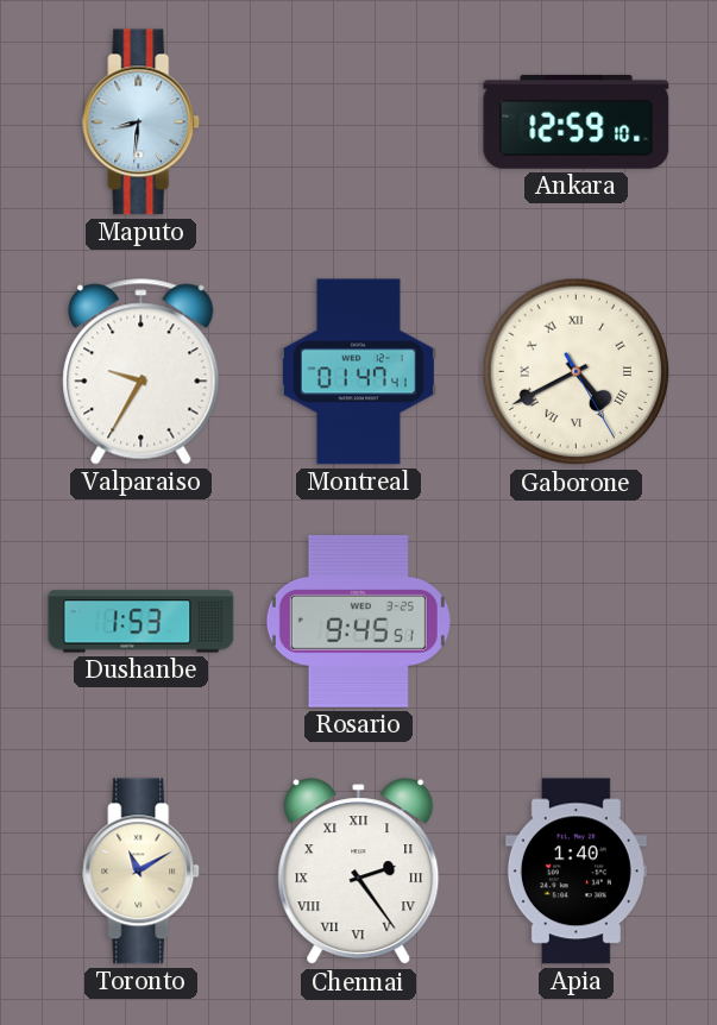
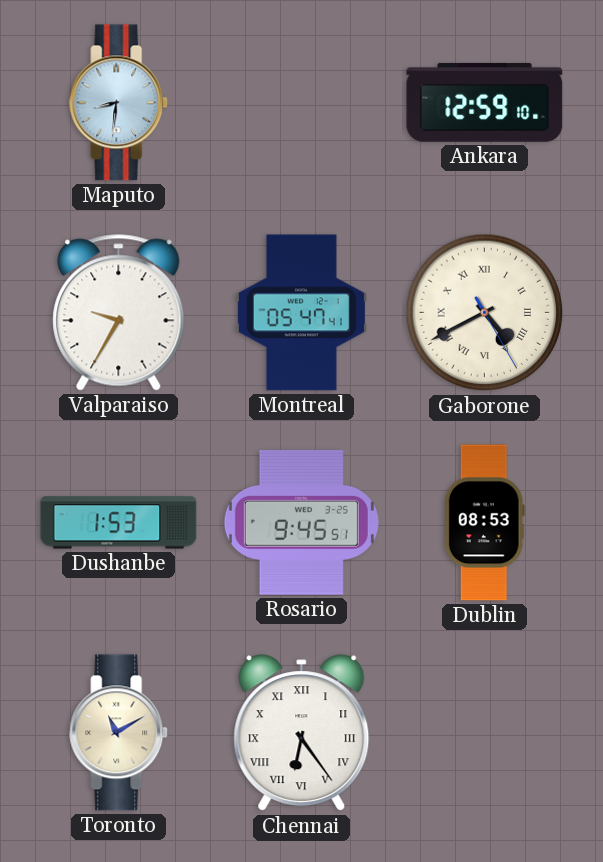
Montreal: 01:47 -> 05:47
Dublin: none -> 08:53
Chennai: 2:24 -> 6:24
Apia: 1:40 -> none
